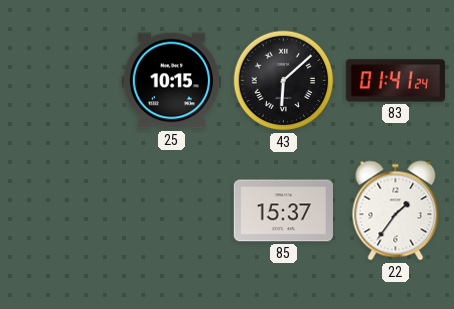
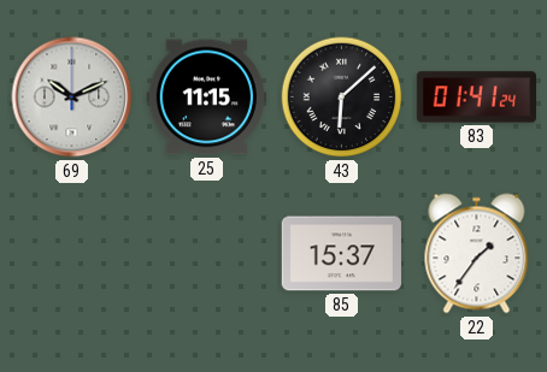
69: none -> 10:11
25: 10:15 -> 11:15
